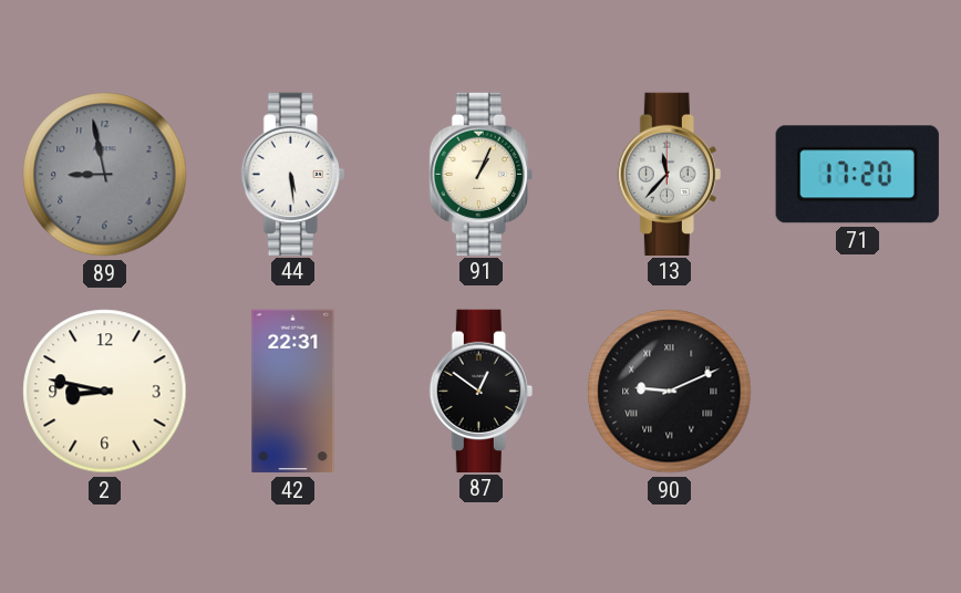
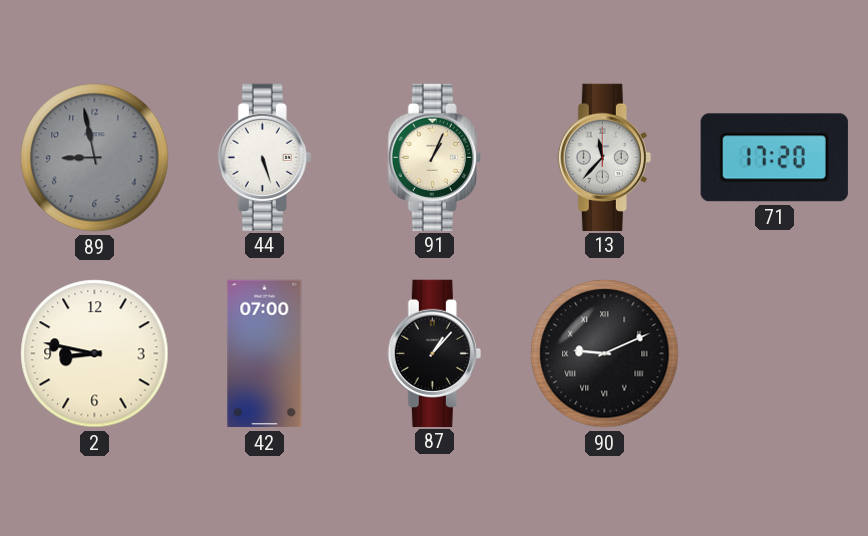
44: 5:29 -> 5:27
42: 22:31 -> 07:00
87: 12:51 -> 1:07
